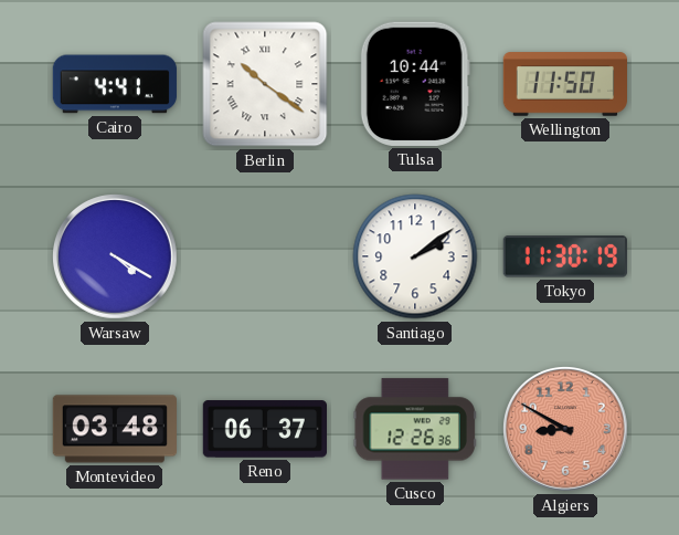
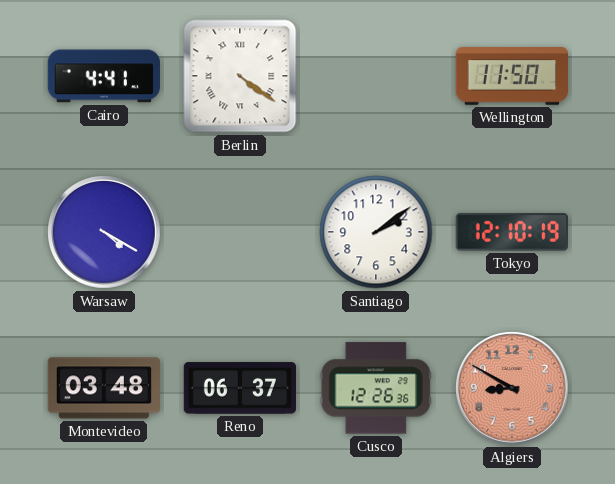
Berlin: 10:21 -> 4:21
Tulsa: 10:44 -> none
Tokyo: 11:30 -> 12:10
